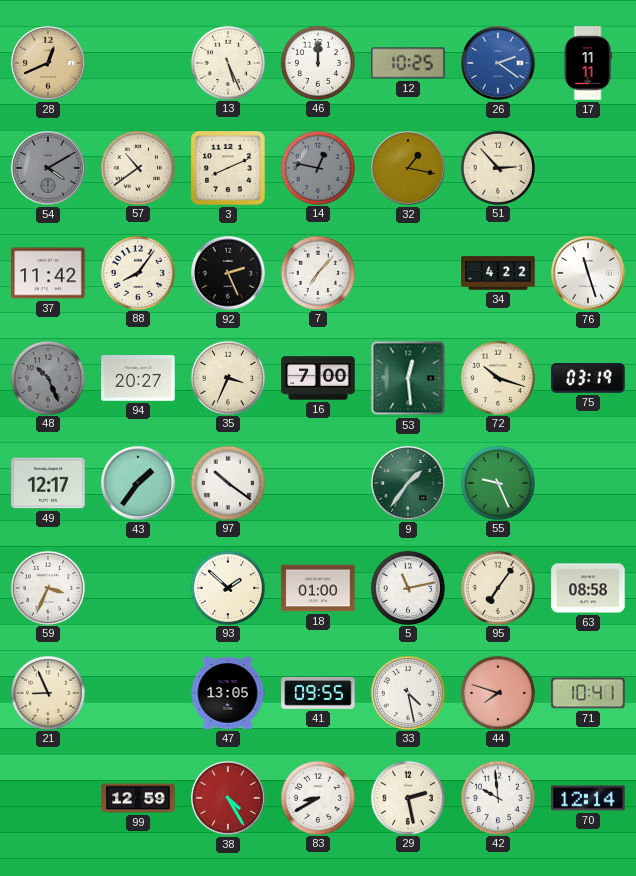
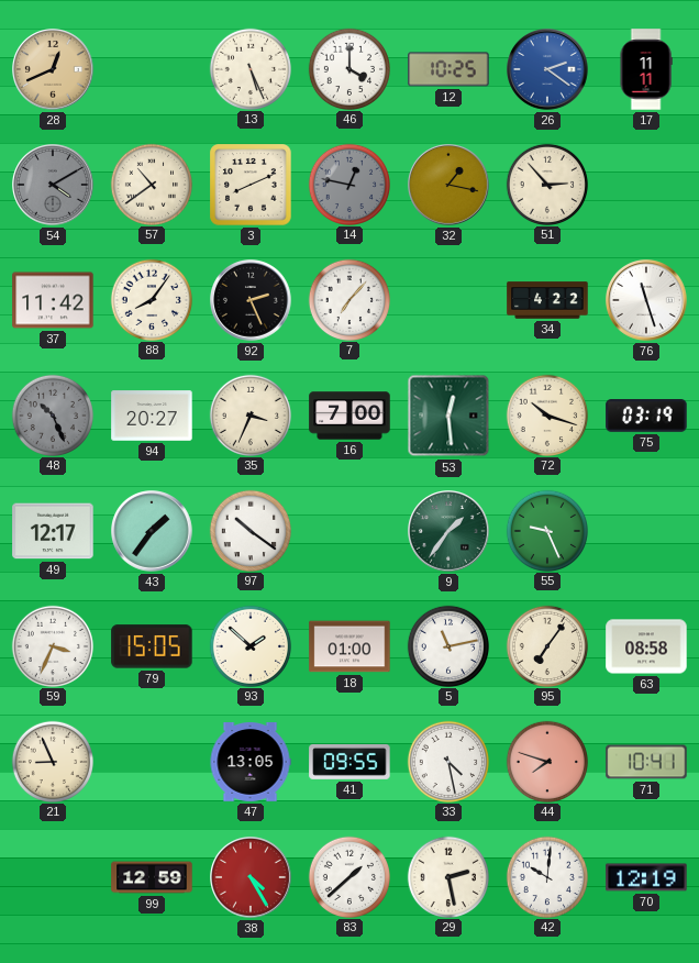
46: 12:00 -> 4:00
79: none -> 15:05
83: 8:40 -> 1:38
42: 9:59 -> 10:01
70: 12:14 -> 12:19
